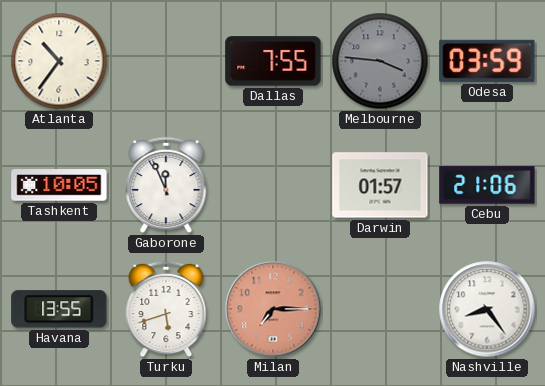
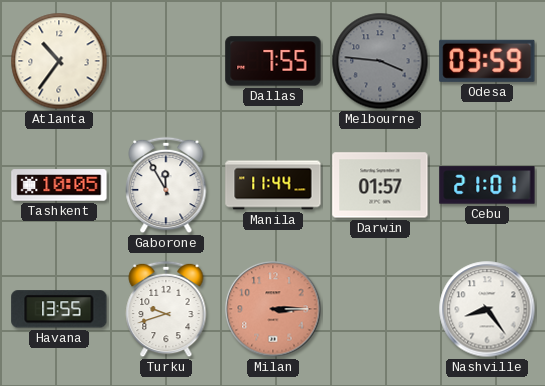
Gaborone: 11:56 -> 11:55
Manila: none -> 11:44
Cebu: 21:06 -> 21:01
Turku: 5:42 -> 9:42
Milan: 7:15 -> 3:15
